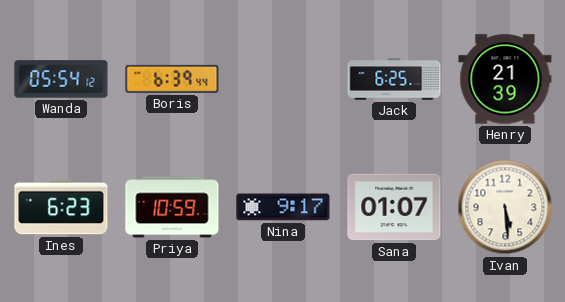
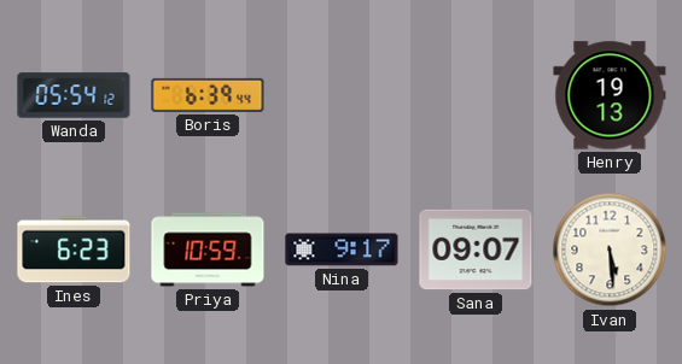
Jack: 6:25 -> none
Henry: 21:39 -> 19:13
Sana: 01:07 -> 09:07
